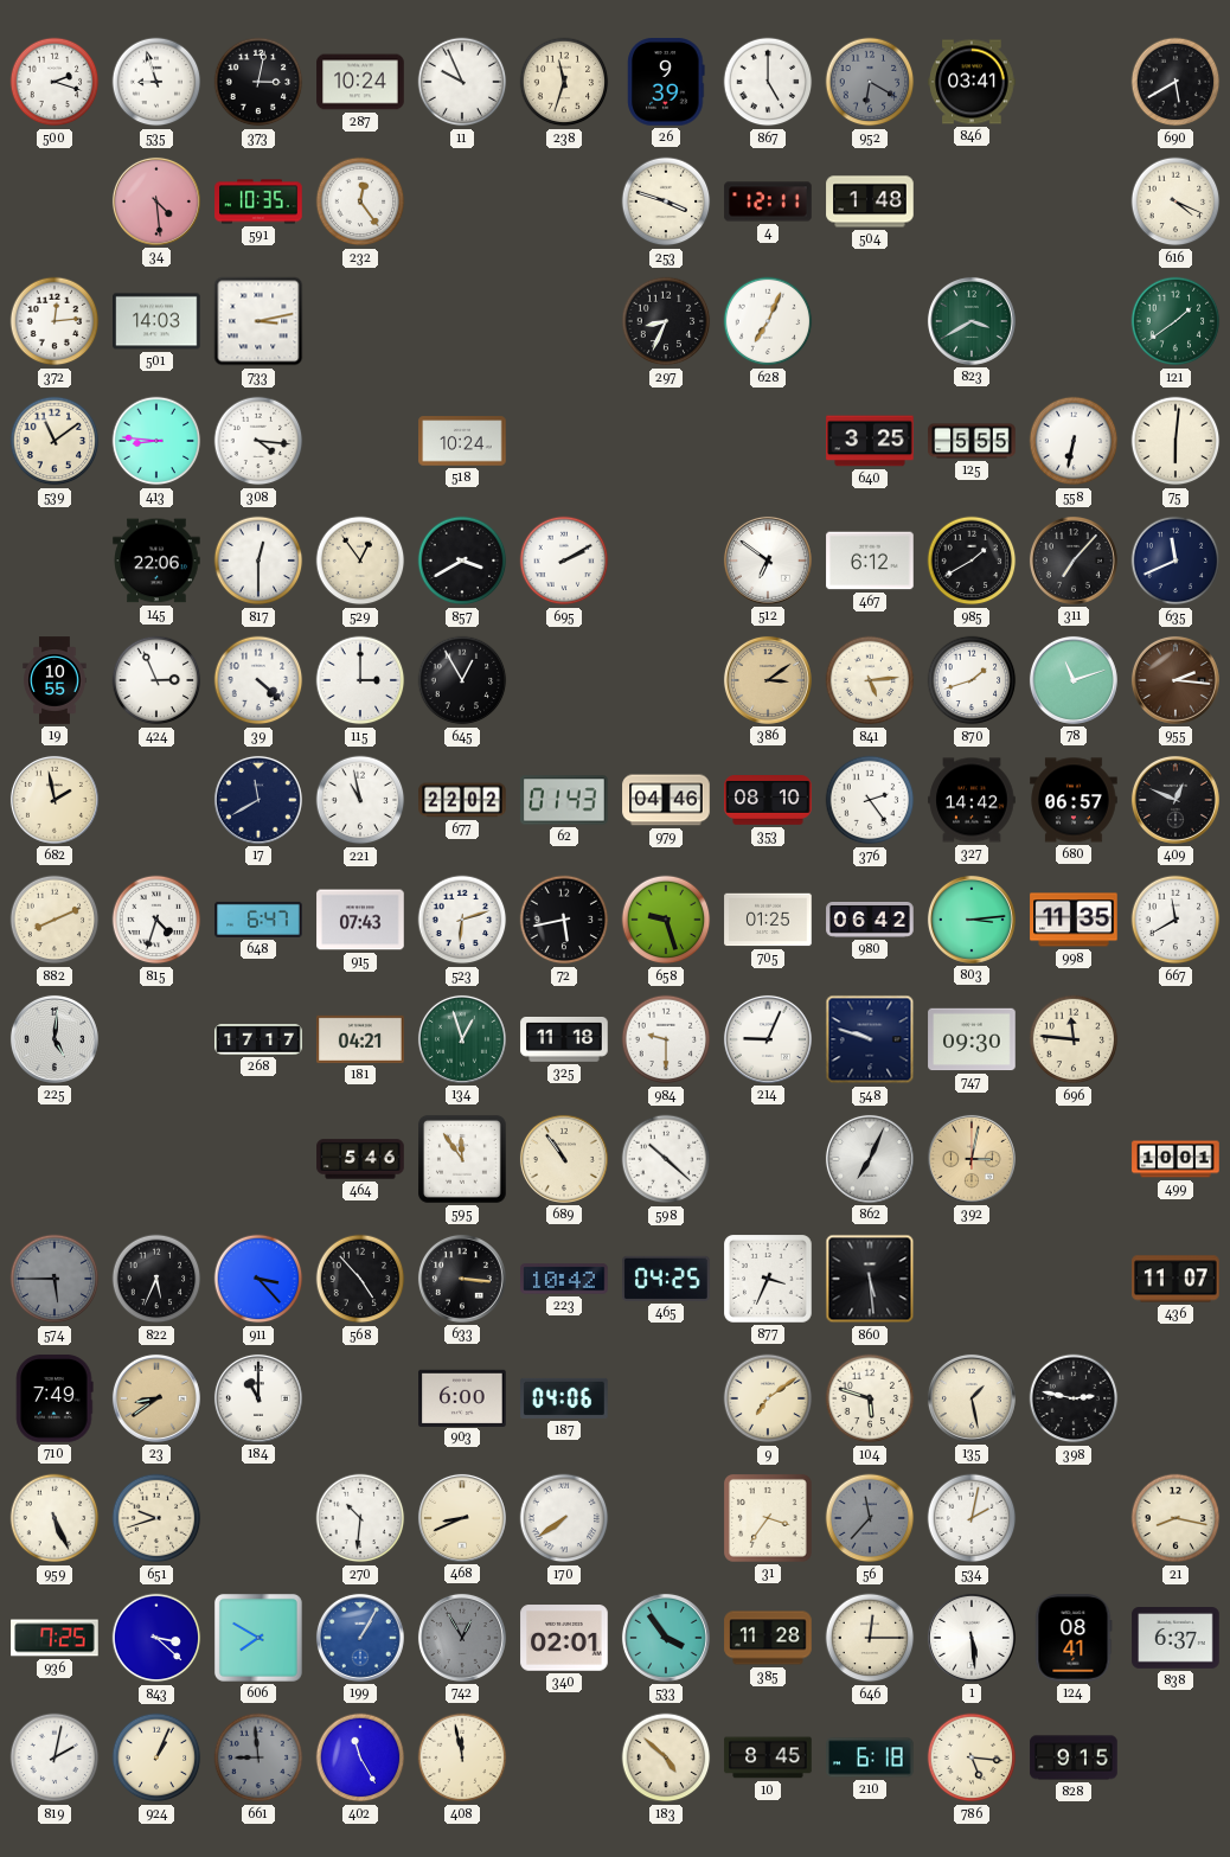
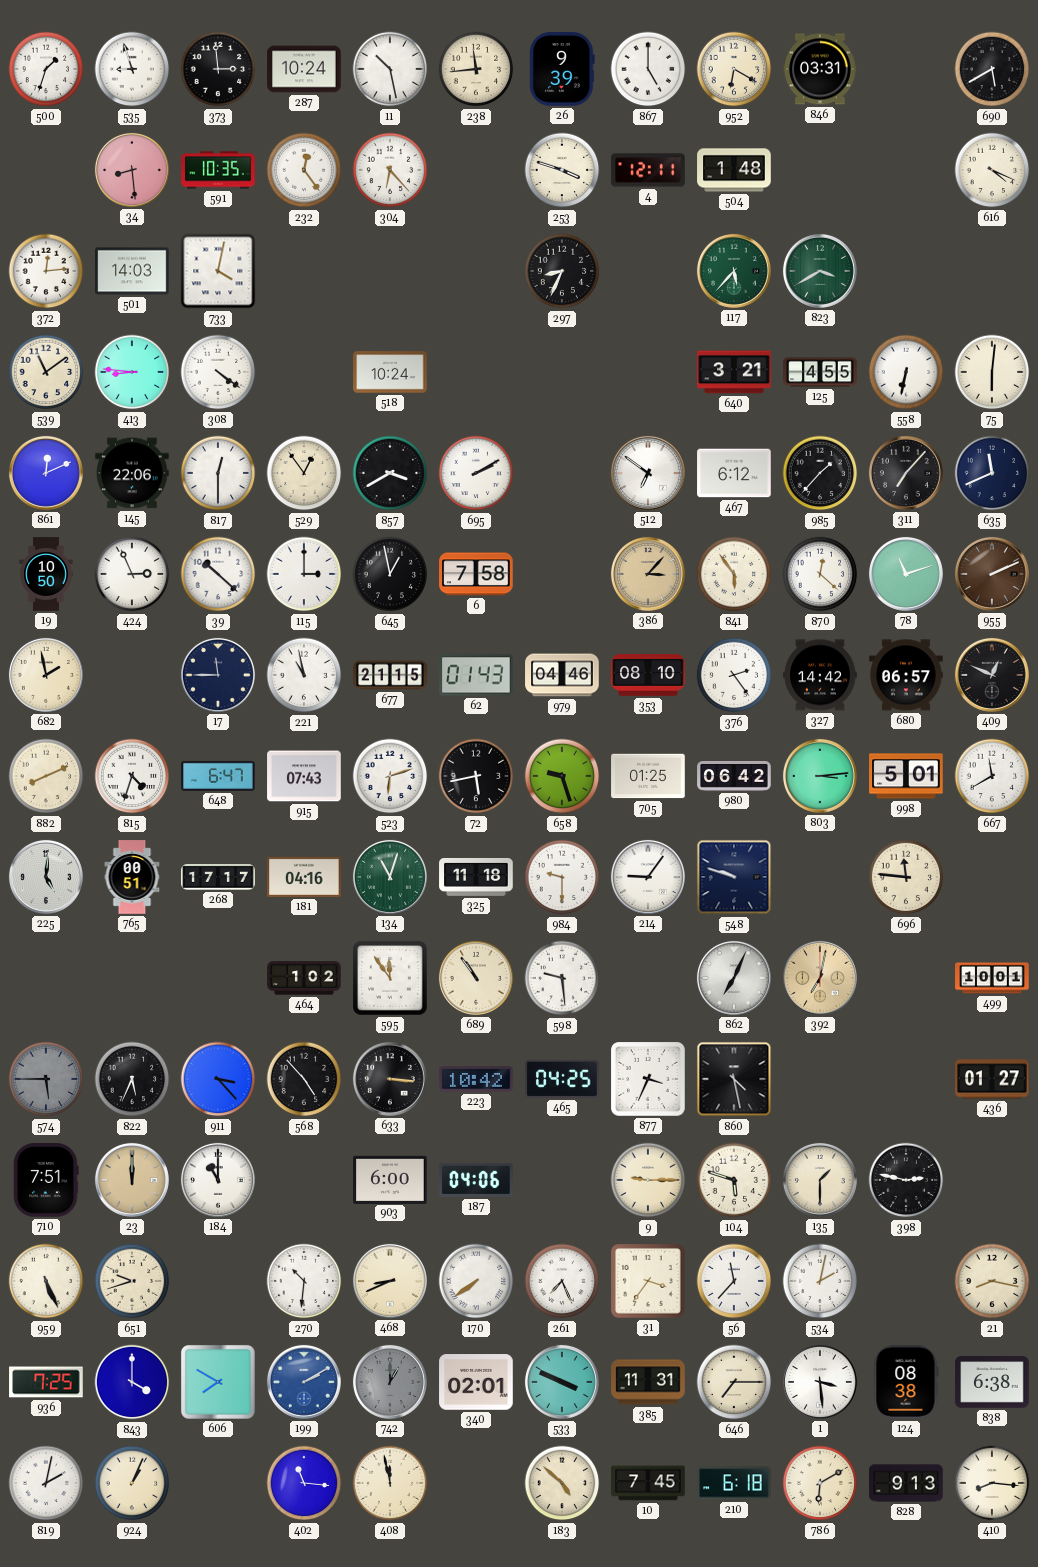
500: 2:18 -> 1:33
373: 3:02 -> 2:59
11: 9:56 -> 10:28
238: 11:33 -> 11:44
952 dial: grey -> cream
846: 03:41 -> 03:31
34: 4:29 -> 8:29
304: none -> 6:23
733: 3:13 -> 4:02
628: 7:04 -> none
117: none -> 5:37
121: 1:39 -> none
308: 4:16 -> 4:21
640: 3:25 -> 3:21
125: 5:55 -> 4:55
861: none -> 12:11
985: 1:40 -> 1:37
19: 10:55 -> 10:50
39: 4:22 -> 10:22
645: 12:55 -> 12:58
6: none -> 7:58
386: 3:09 -> 3:07
841: 5:14 -> 5:54
870: 1:42 -> 12:22
955: 2:16 -> 2:11
17: 11:40 -> 11:45
677: 22:02 -> 21:15
998: 11:35 -> 5:01
765: none -> 00:51
181: 04:21 -> 04:16
134: 12:57 -> 11:03
214: 9:04 -> 9:06
747: 09:30 -> none
464: 5:46 -> 1:02
598: 10:22 -> 9:29
392: 3:02 -> 7:02
860: 5:29 -> 4:28
436: 11:07 -> 01:27
710: 7:49 -> 7:51
23: 8:39 -> 12:00
9: 7:09 -> 9:15
135: 1:28 -> 1:30
261: none -> 7:26
56 dial: grey -> white
843: 3:22 -> 4:00
199: 1:05 -> 2:10
742: 12:55 -> 1:00
533: 3:54 -> 3:49
385: 11:28 -> 11:31
646: 12:15 -> 7:15
1: 5:29 -> 3:29
124: 08:41 -> 08:38
838: 6:37 -> 6:38
661: 8:59 -> none
402: 11:25 -> 11:16
10: 8:45 -> 7:45
786: 5:16 -> 6:10
828: 9:15 -> 9:13
410: none -> 8:16
